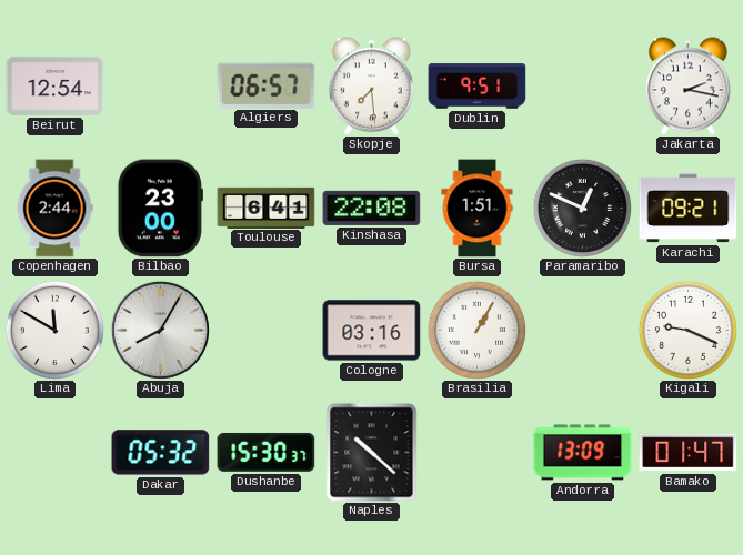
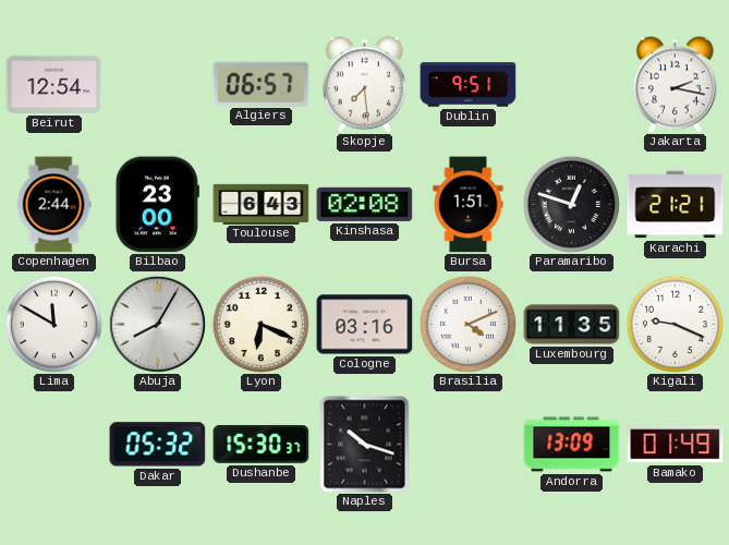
Toulouse: 6:41 -> 6:43
Kinshasa: 22:08 -> 02:08
Paramaribo: 12:49 -> 12:48
Karachi: 09:21 -> 21:21
Lyon: none -> 6:19
Brasilia: 1:05 -> 4:11
Luxembourg: none -> 11:35
Naples: 10:22 -> 10:18
Bamako: 01:47 -> 01:49
